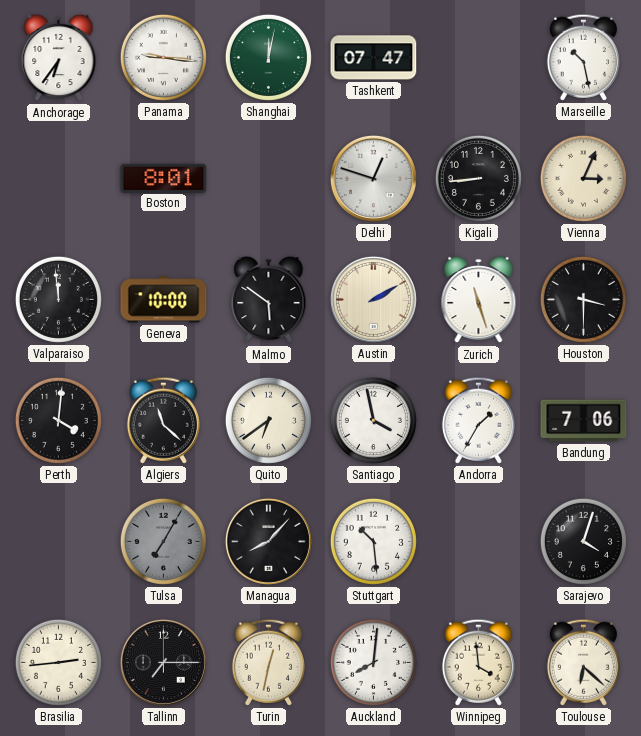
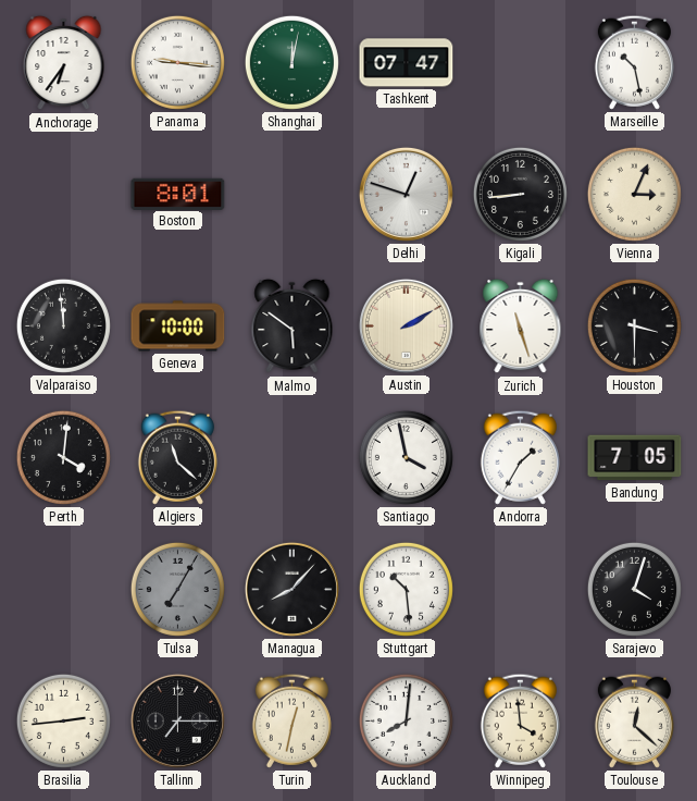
Quito: 6:39 -> none
Bandung: 7:06 -> 7:05
Toulouse: 6:22 -> 12:22
